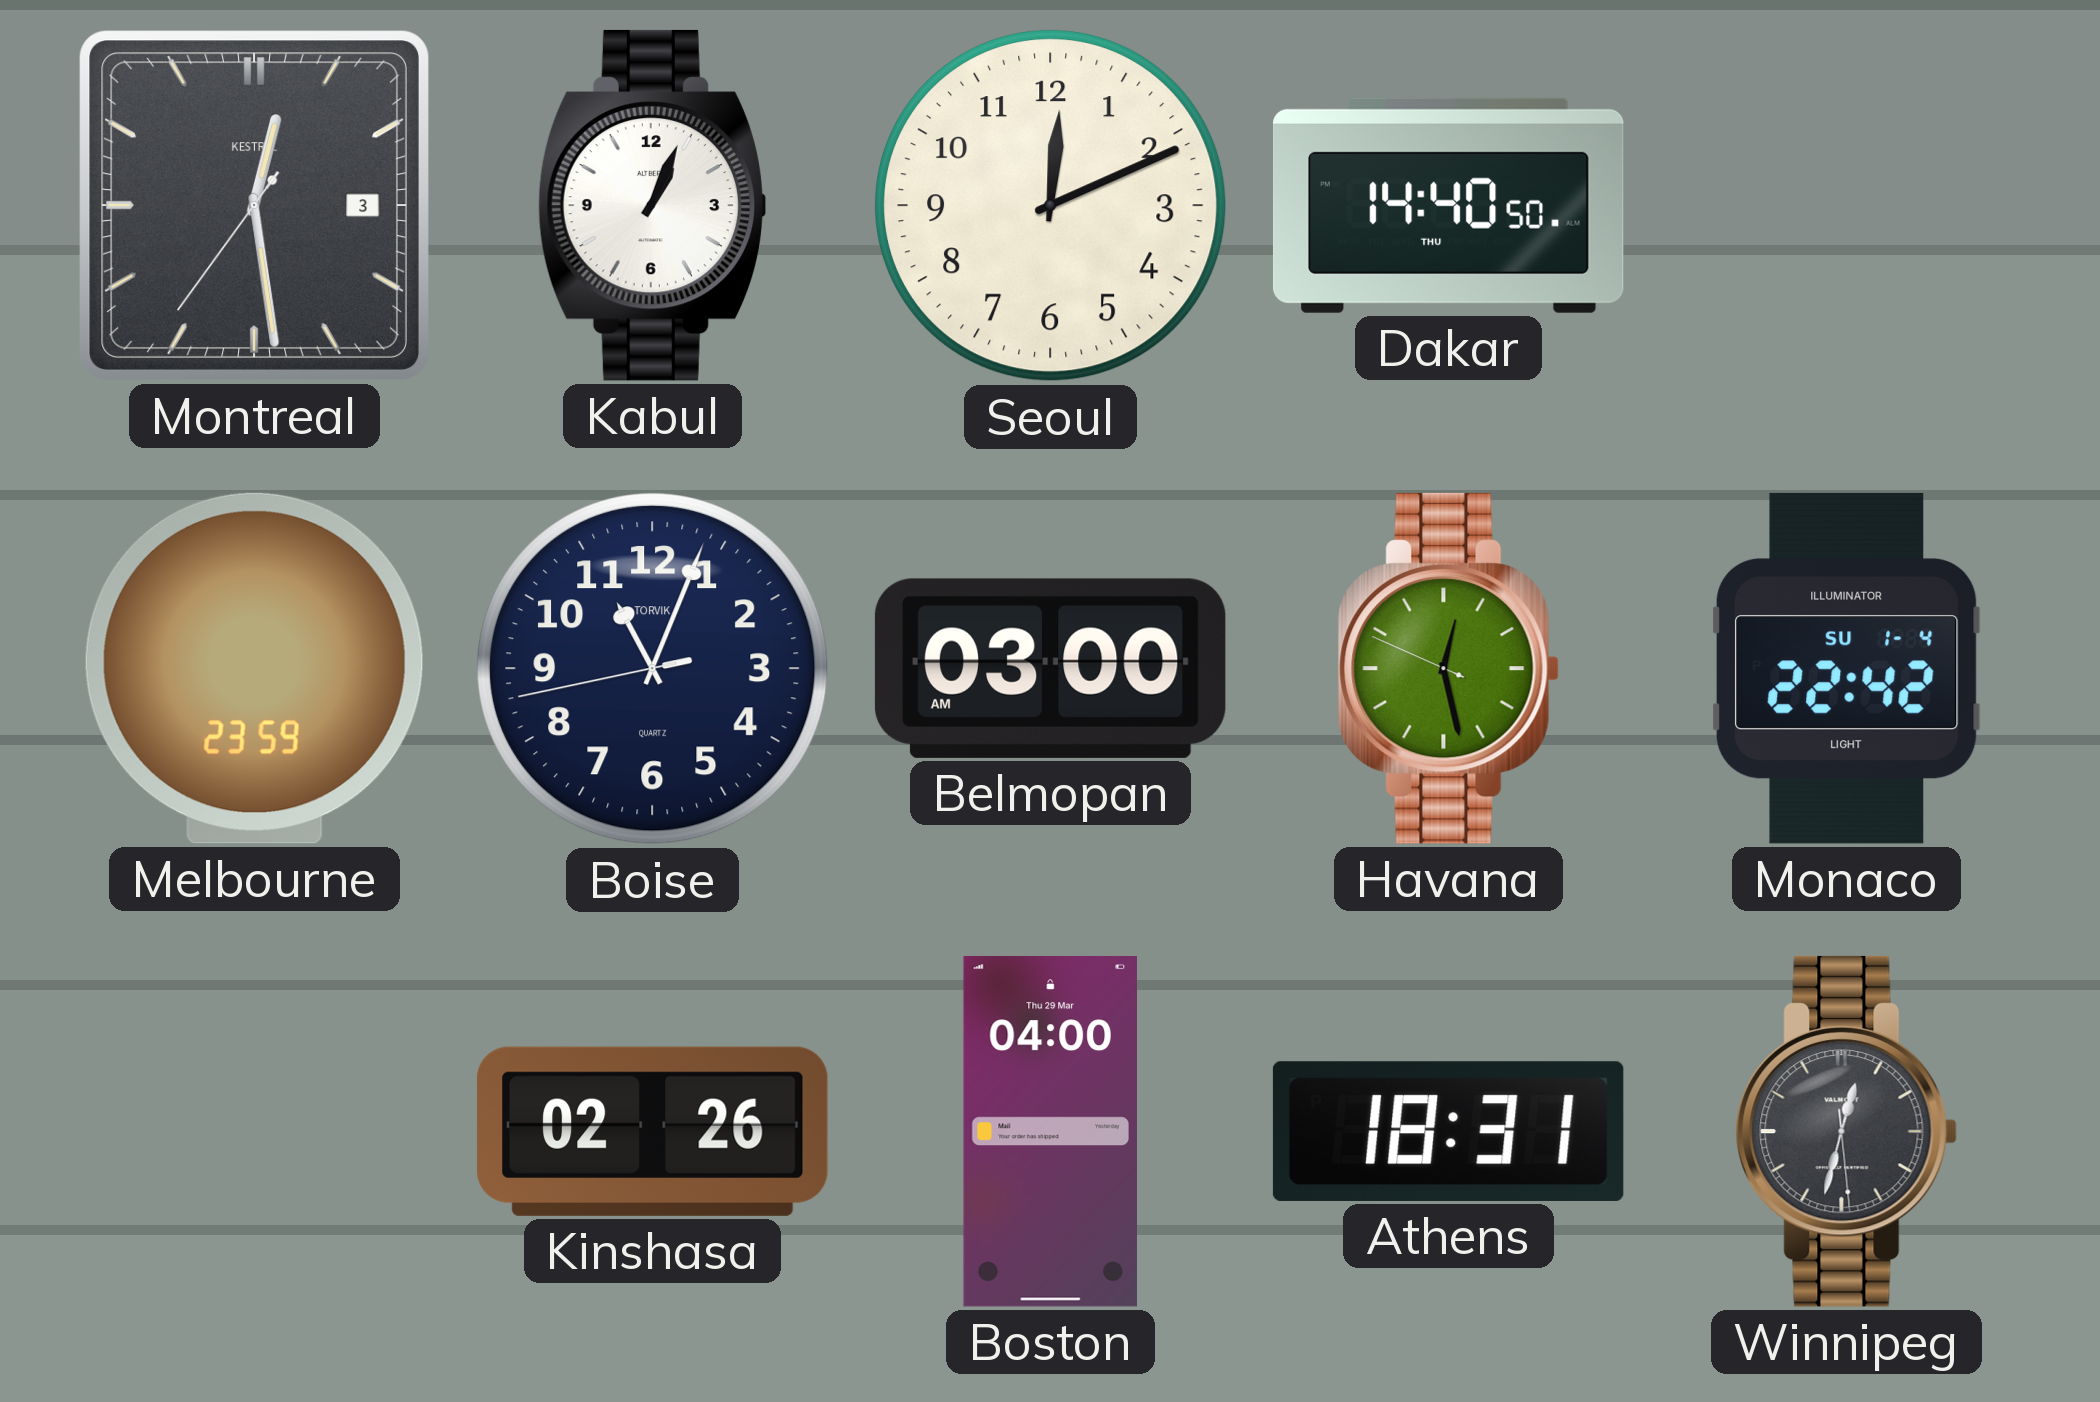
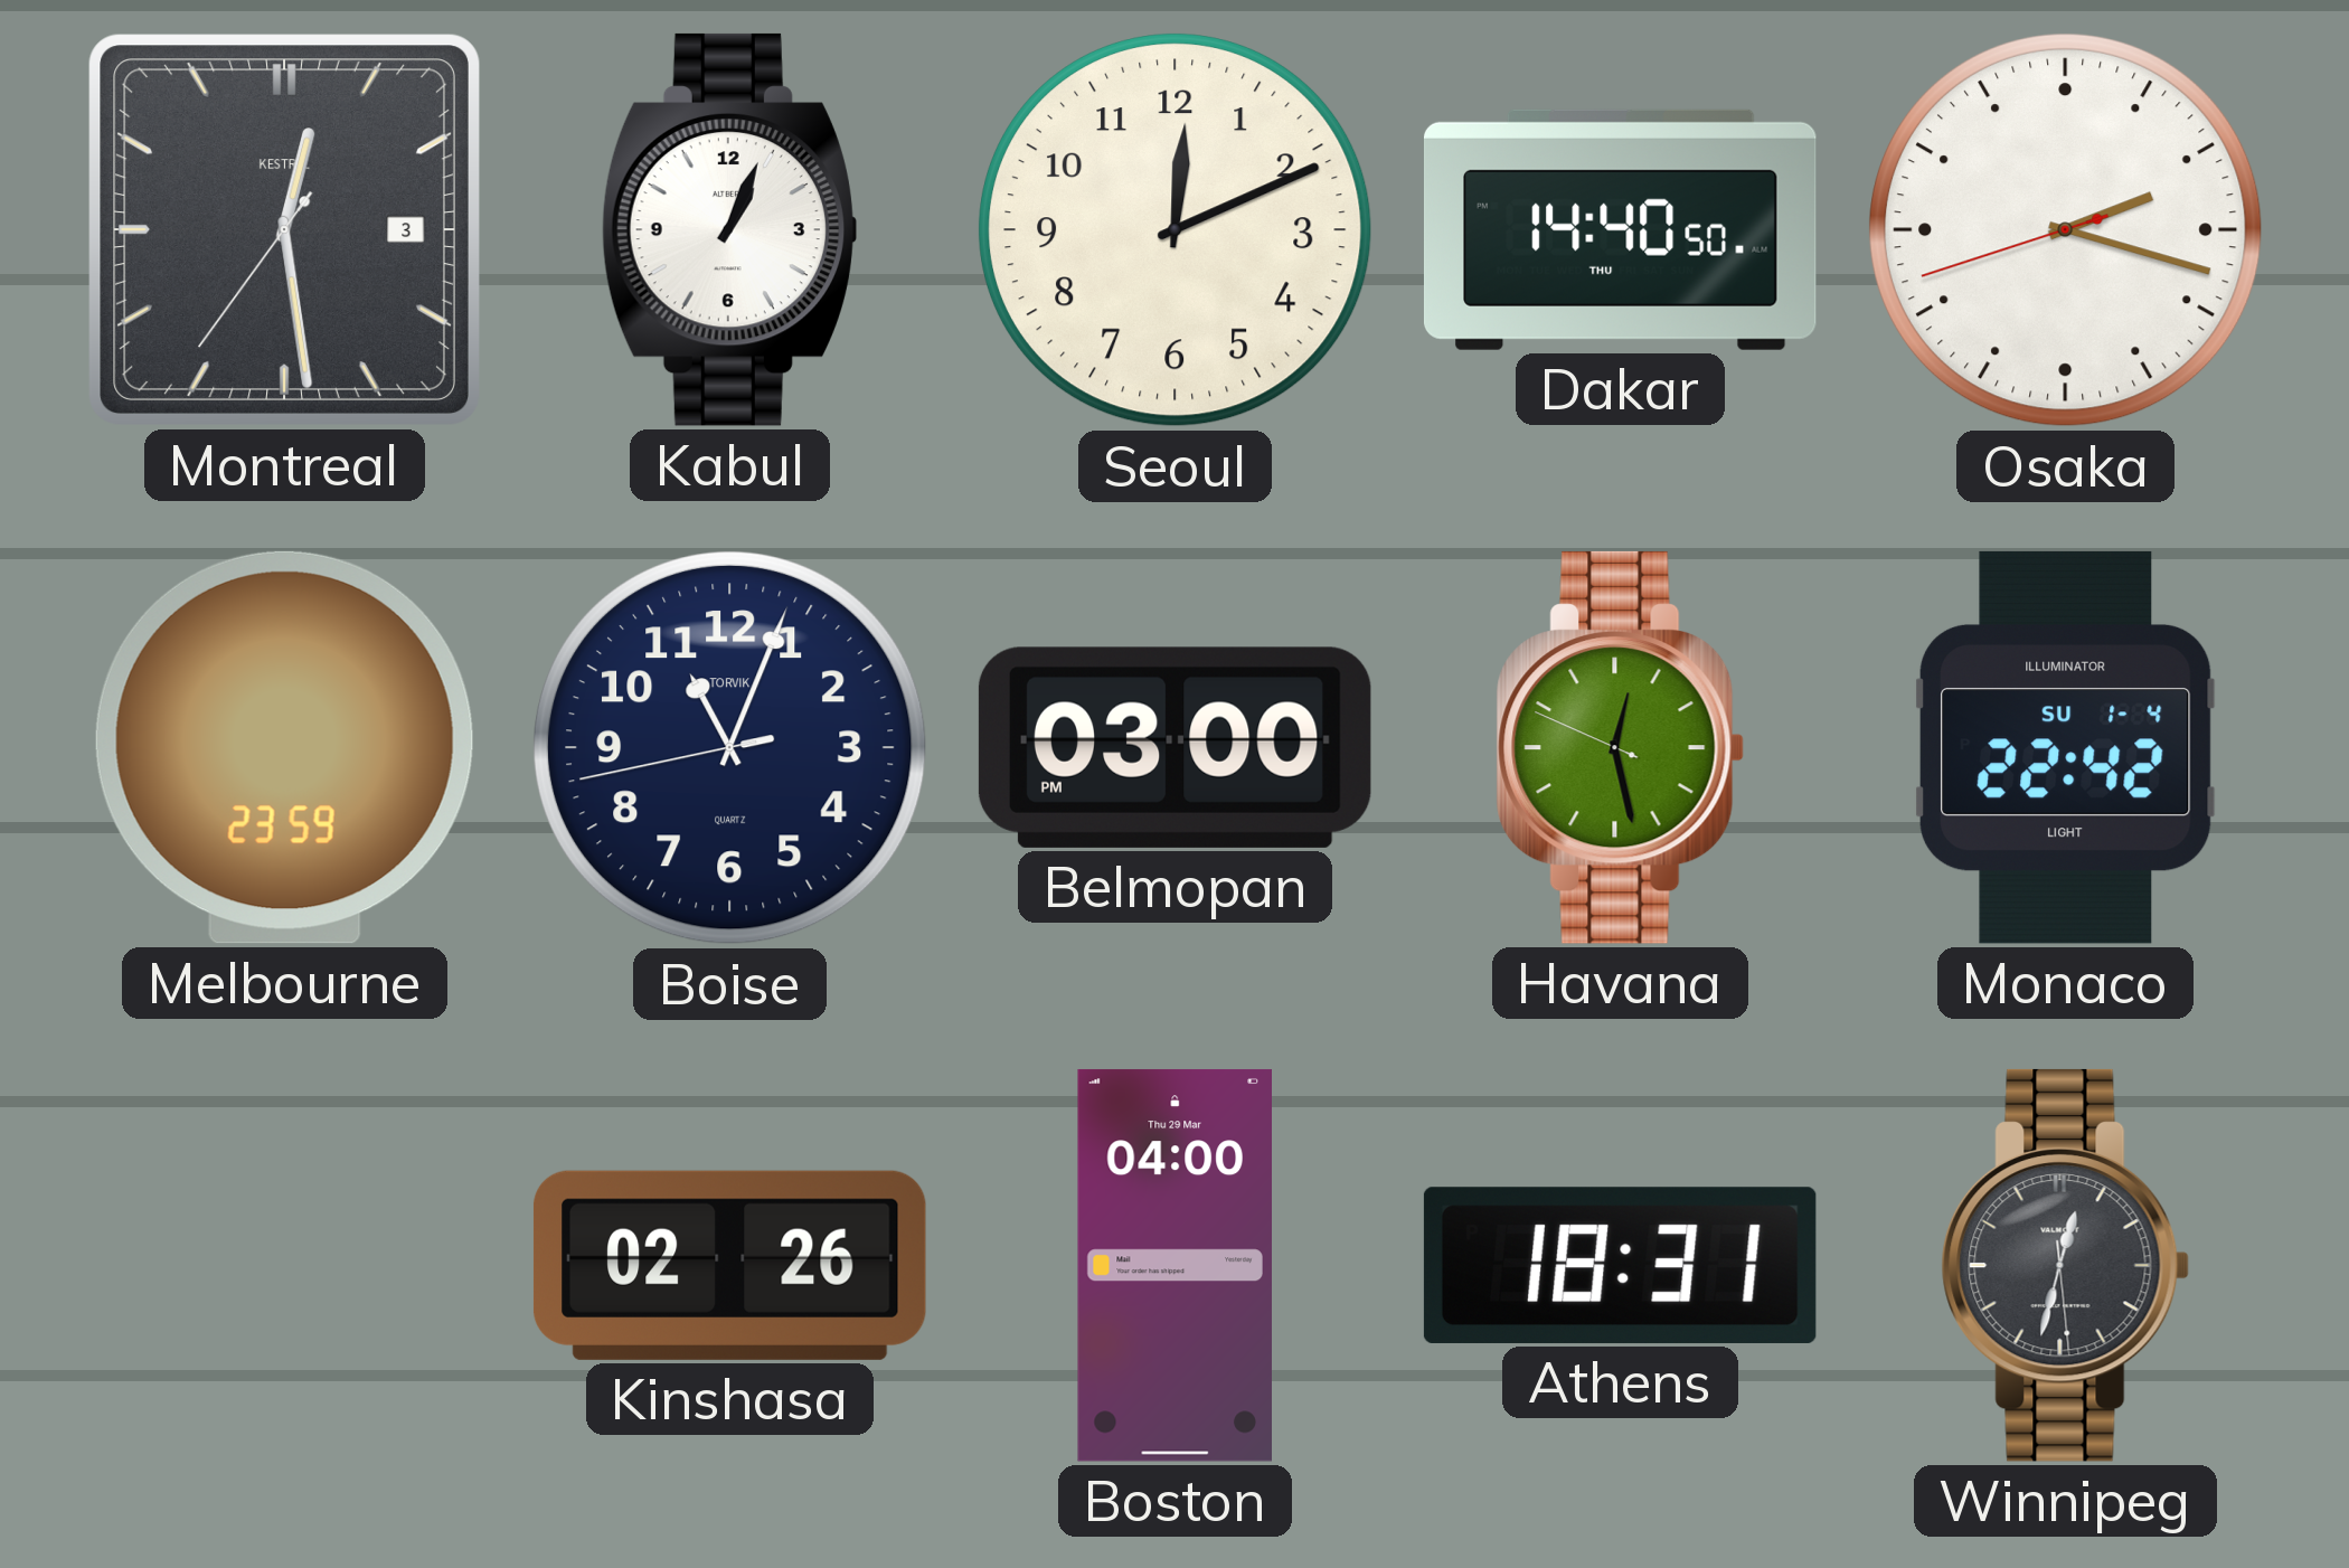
Osaka: none -> 2:17
Belmopan: 03:00 AM -> 03:00 PM
